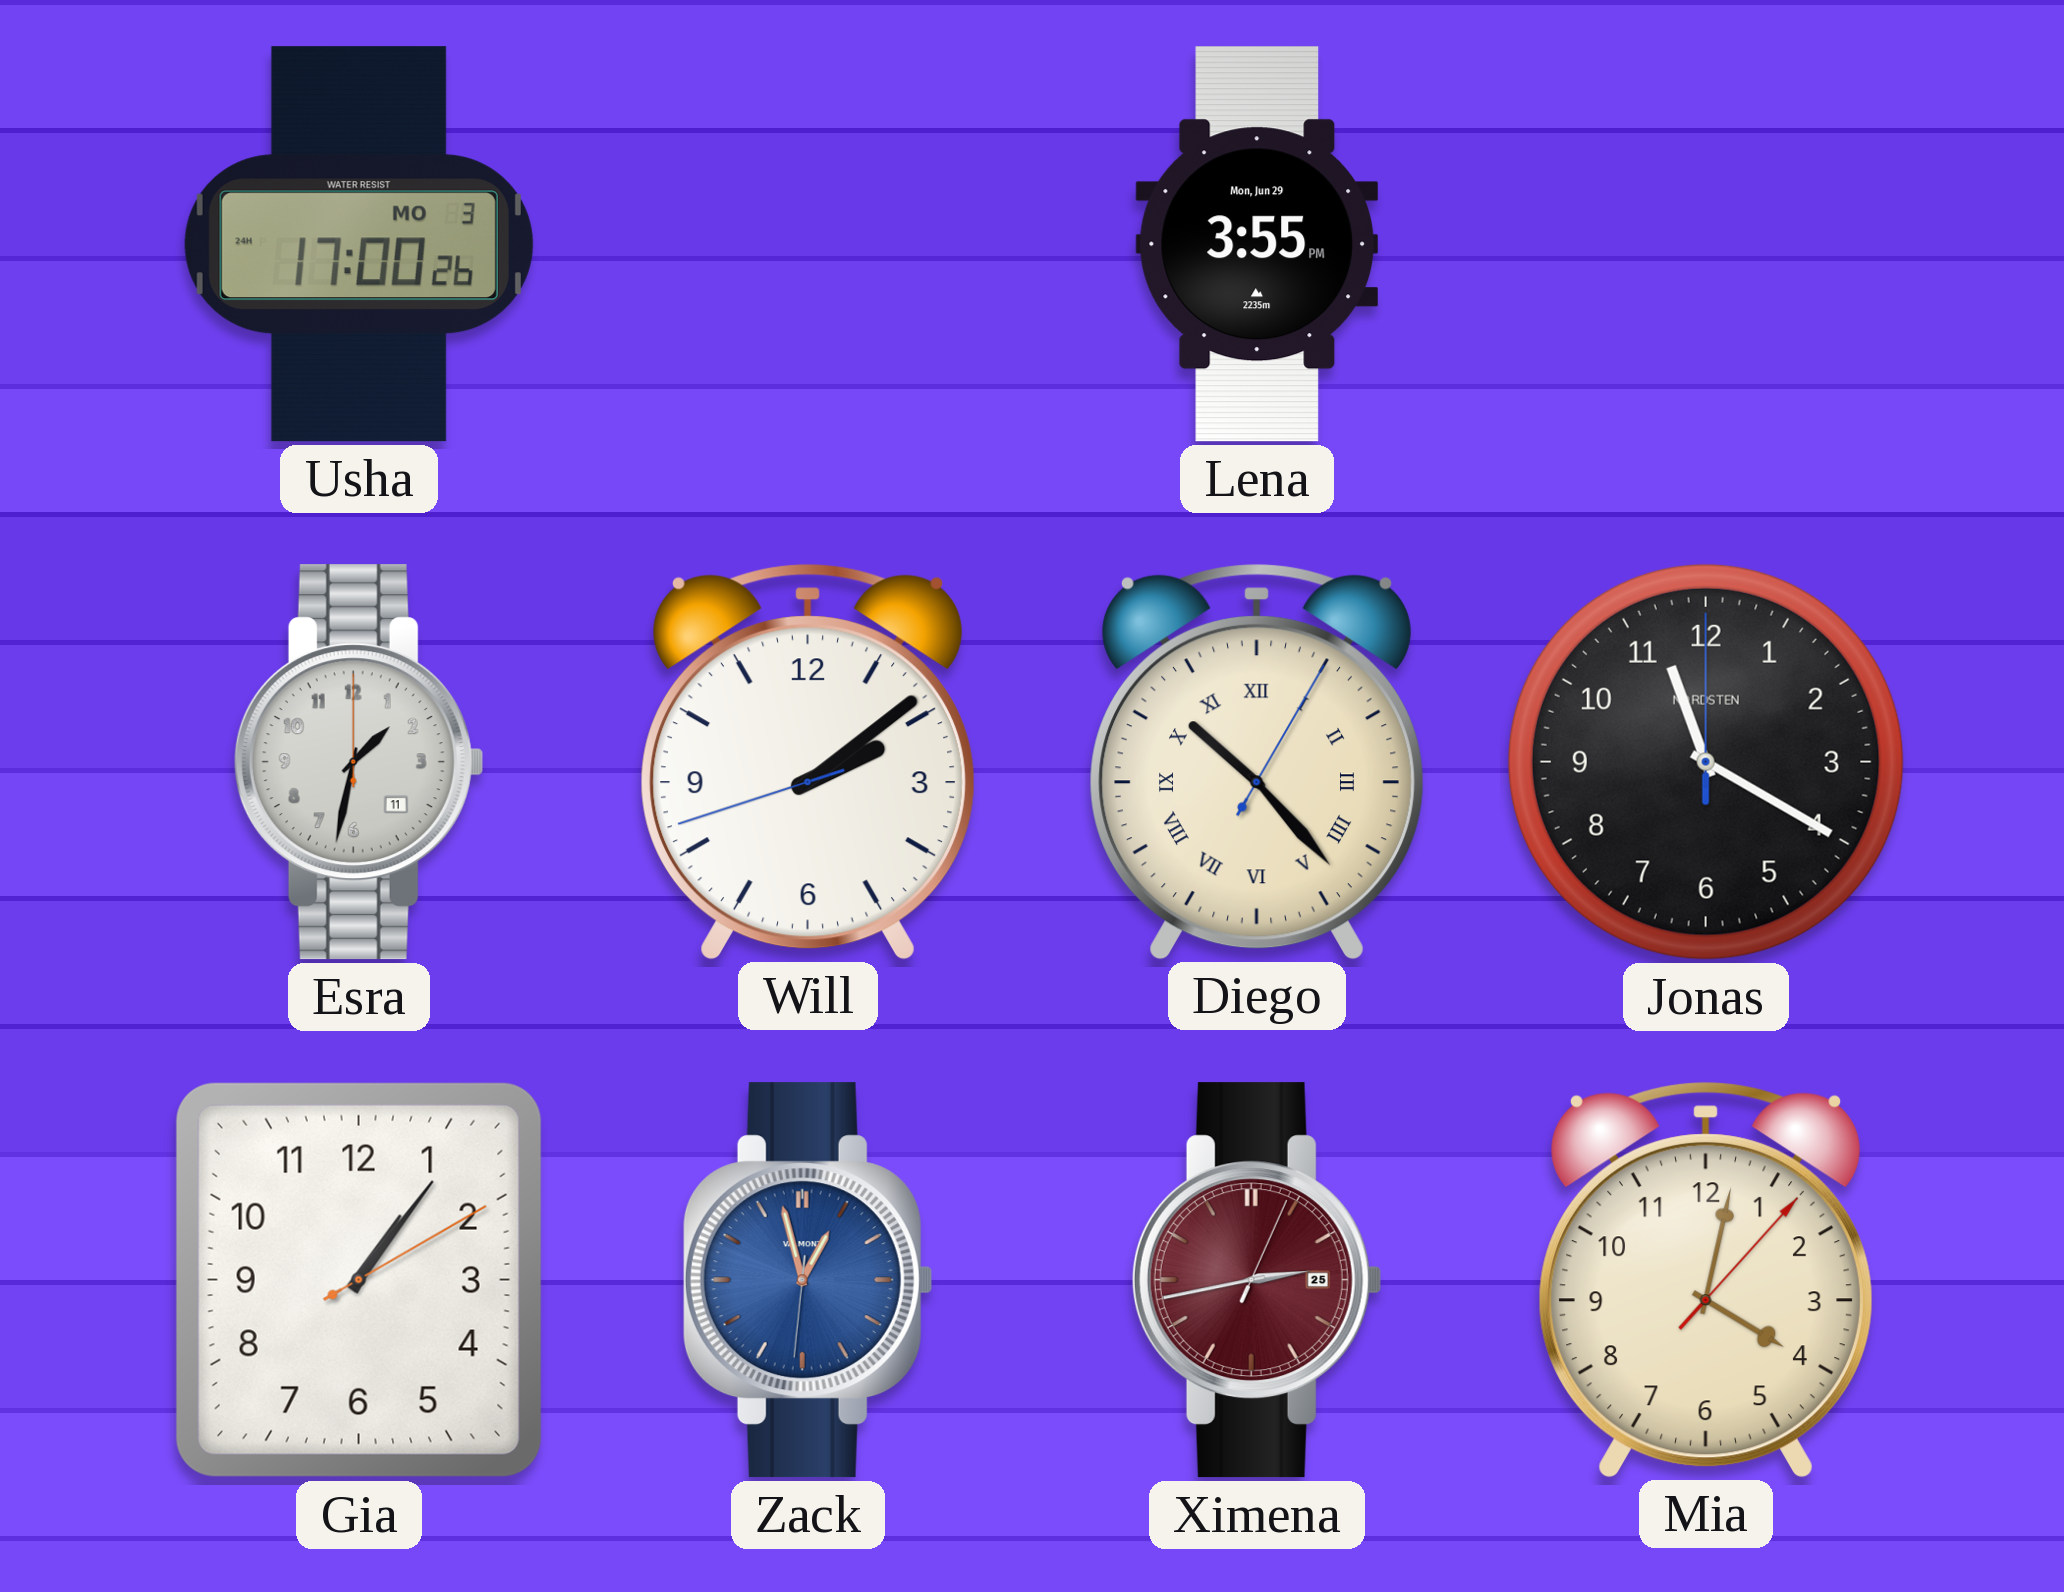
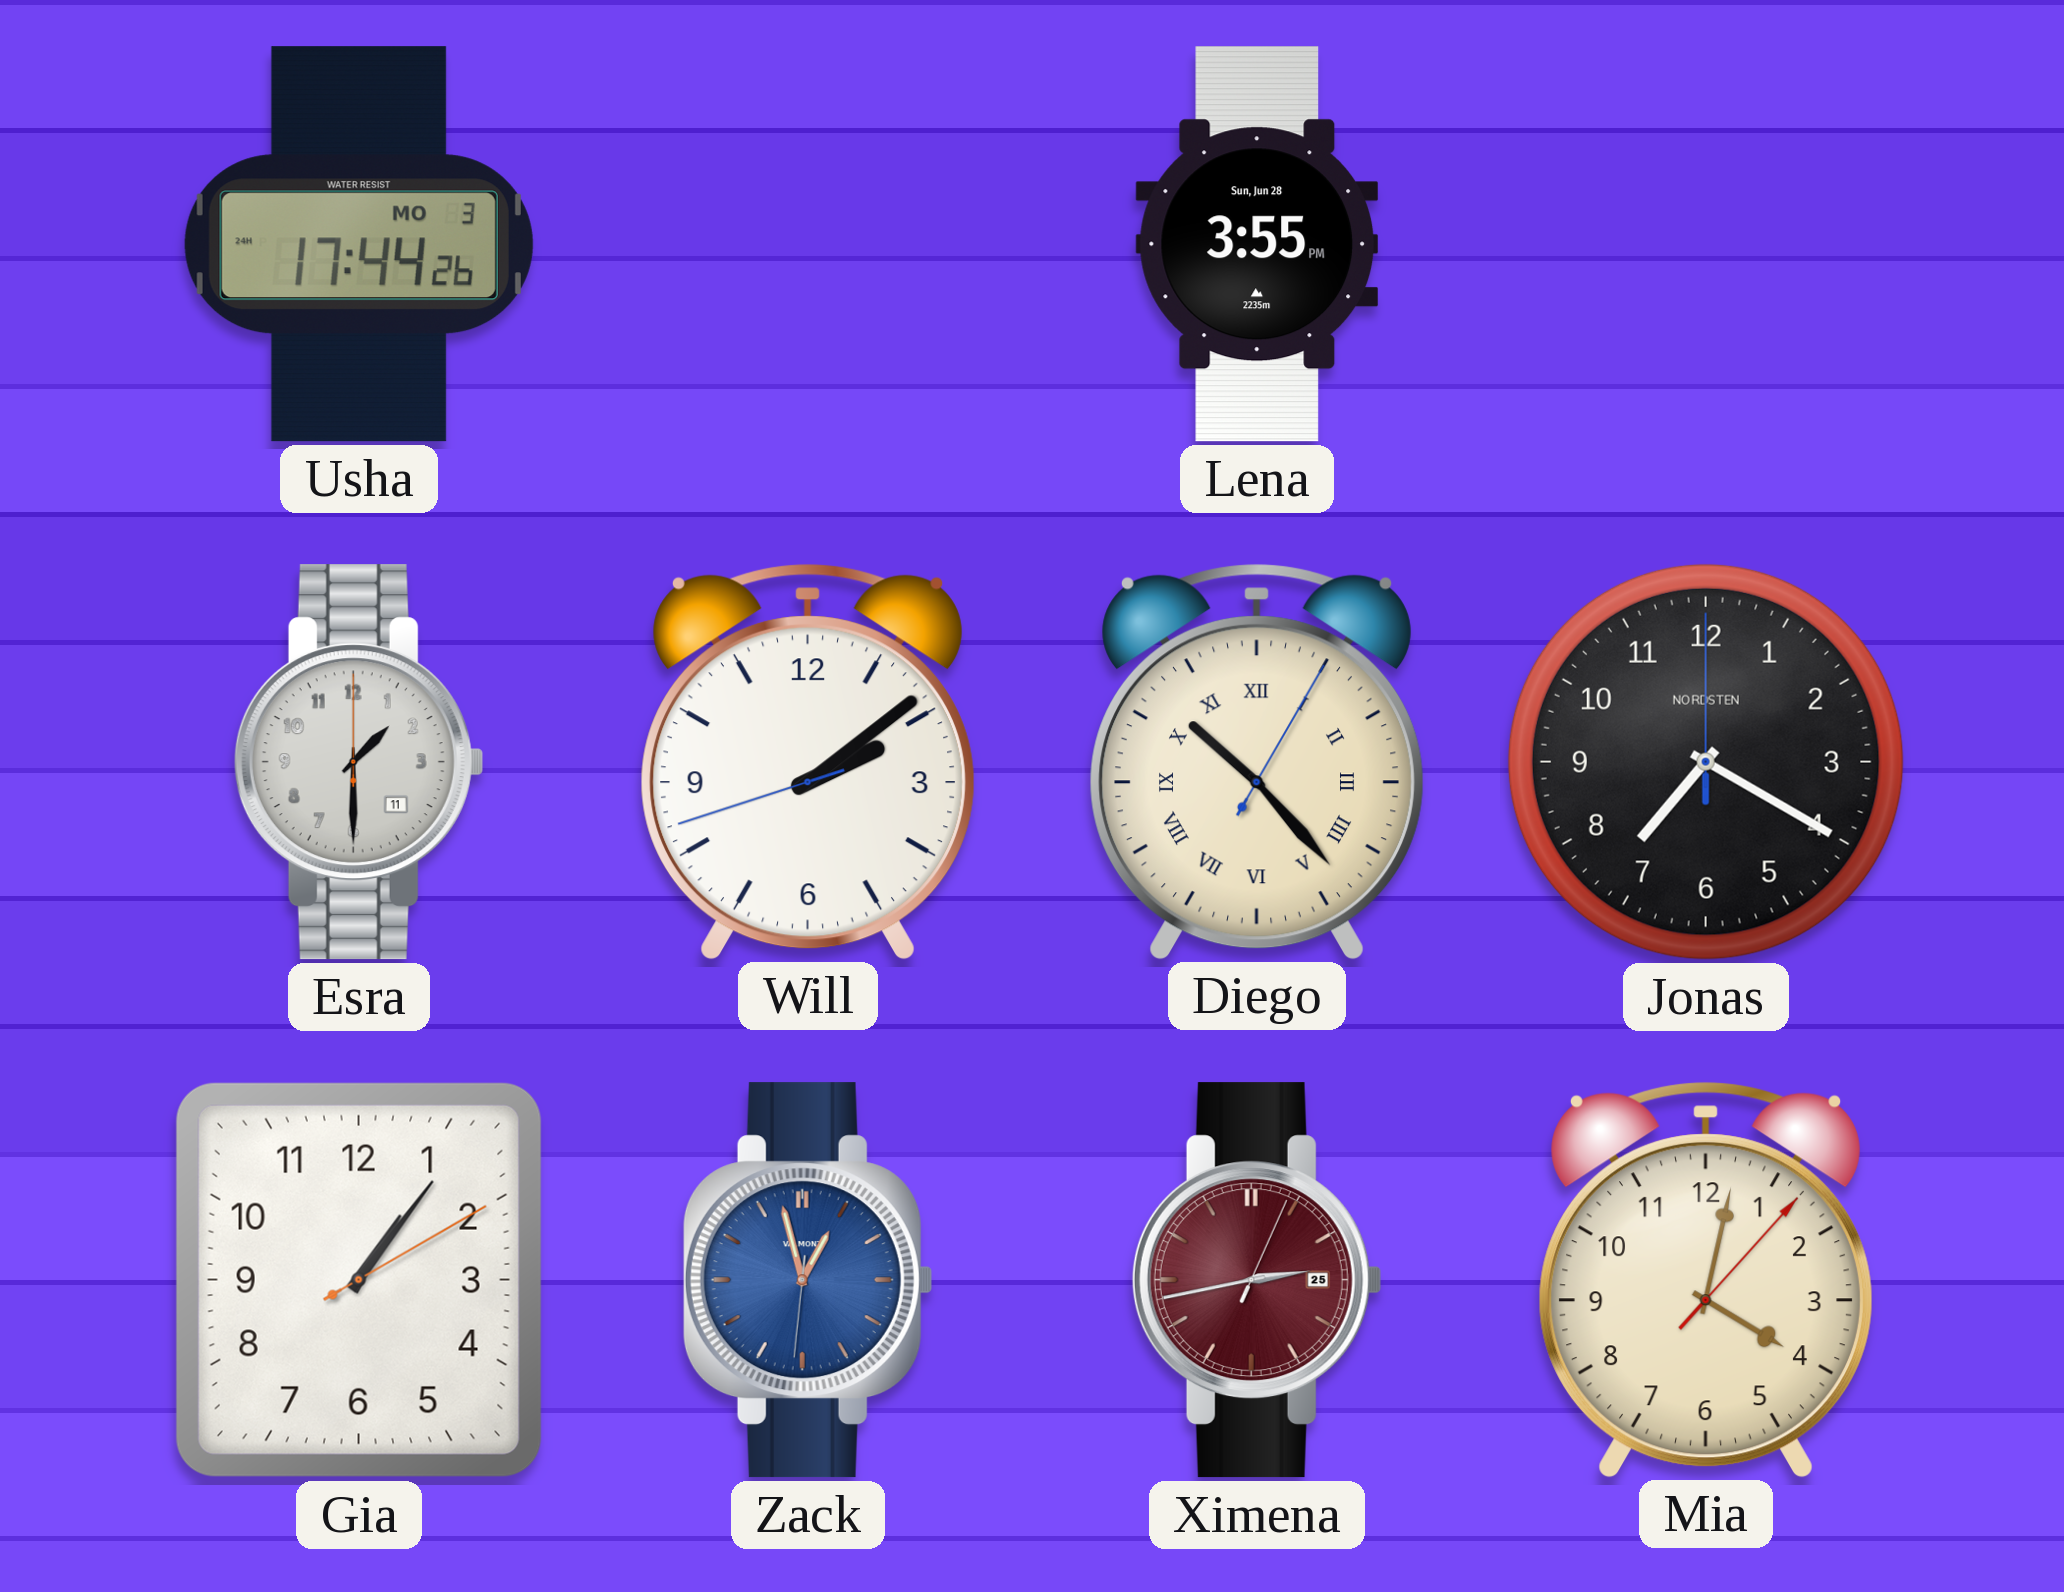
Usha: 17:00 -> 17:44
Lena date: Mon, Jun 29 -> Sun, Jun 28
Esra: 1:32 -> 1:30
Jonas: 11:20 -> 7:20
